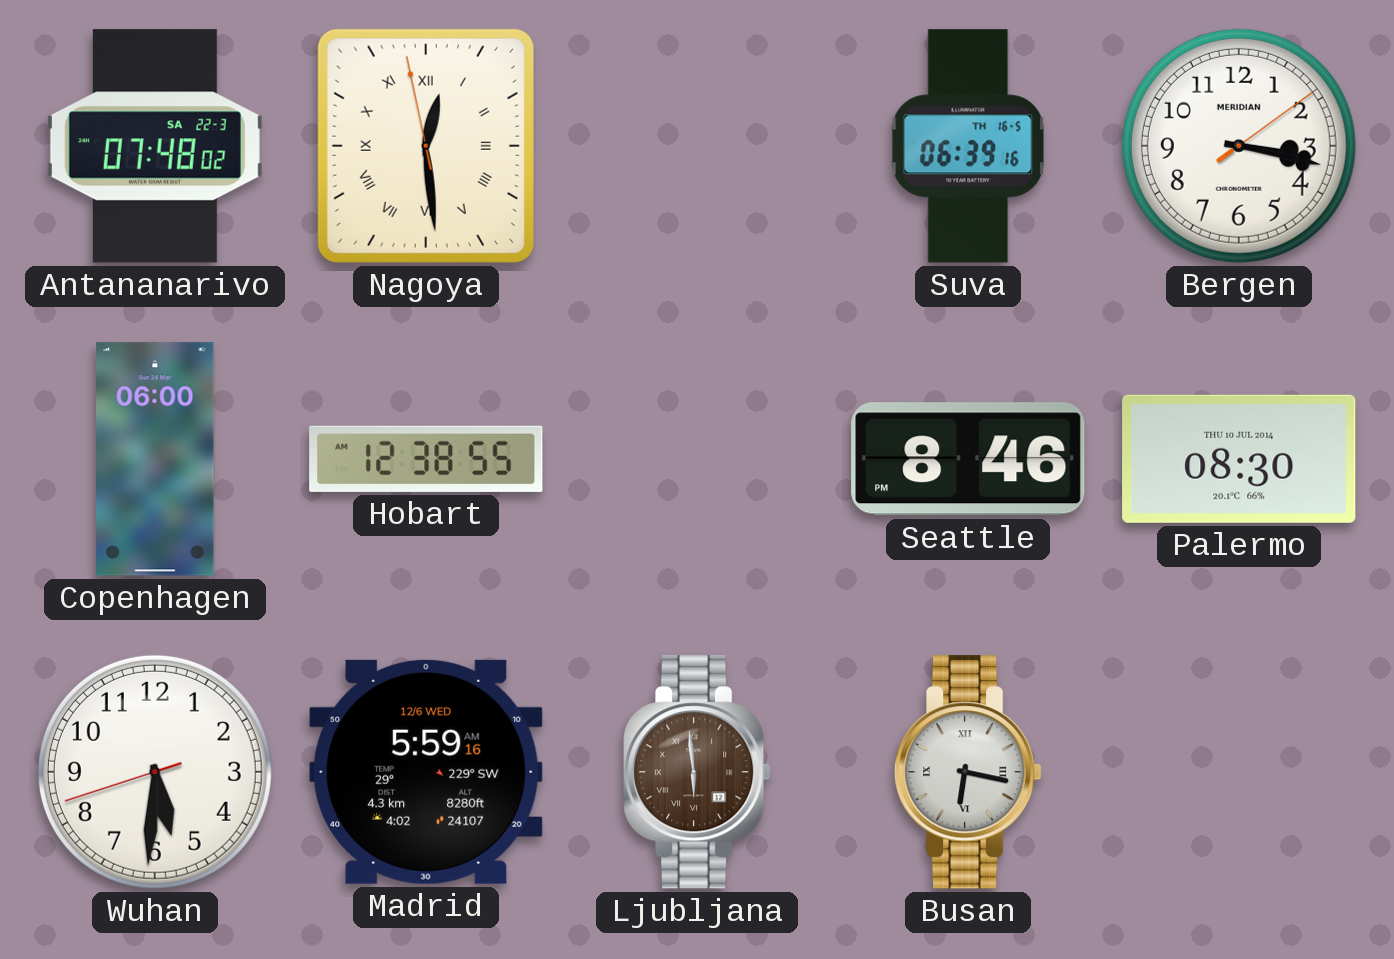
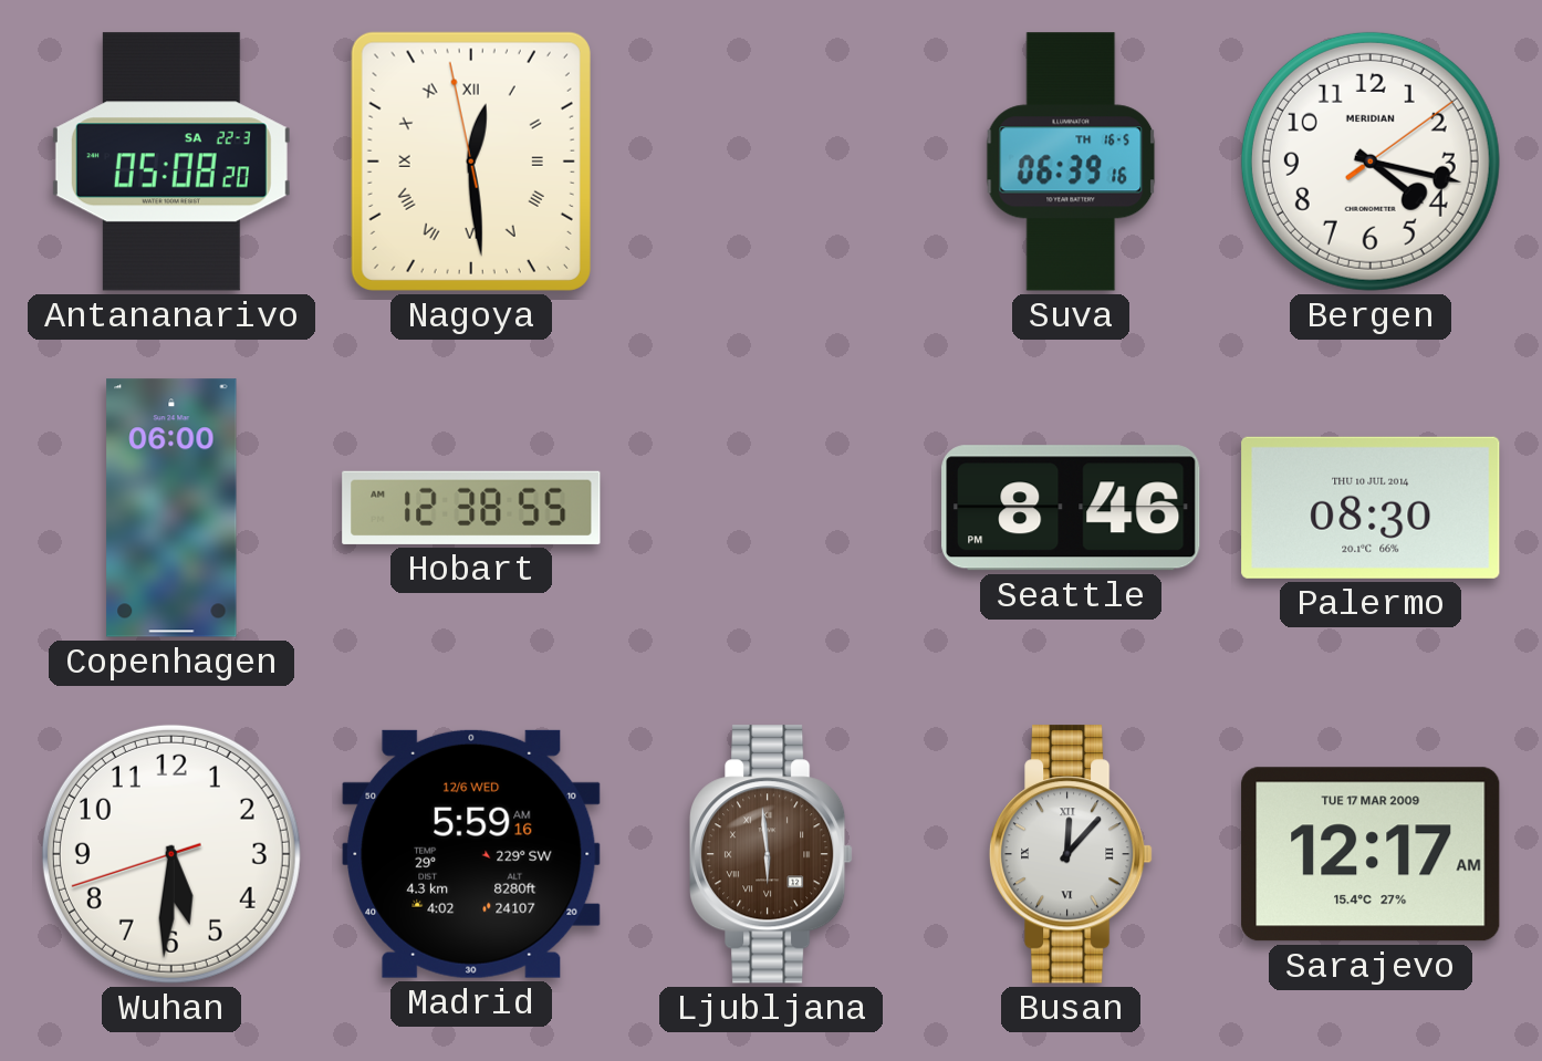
Antananarivo: 07:48 -> 05:08
Bergen: 3:17 -> 4:17
Busan: 6:17 -> 12:07
Sarajevo: none -> 12:17
